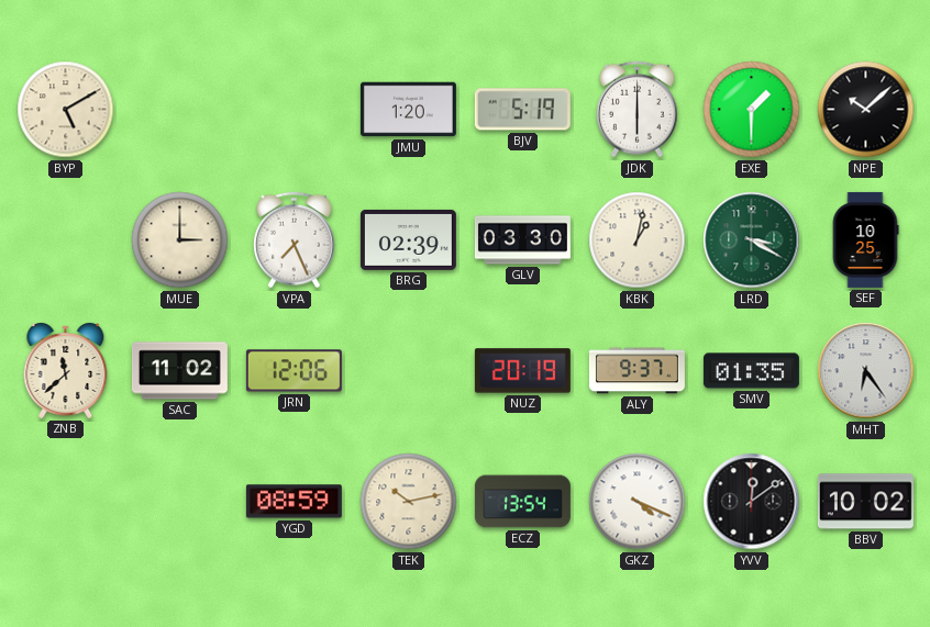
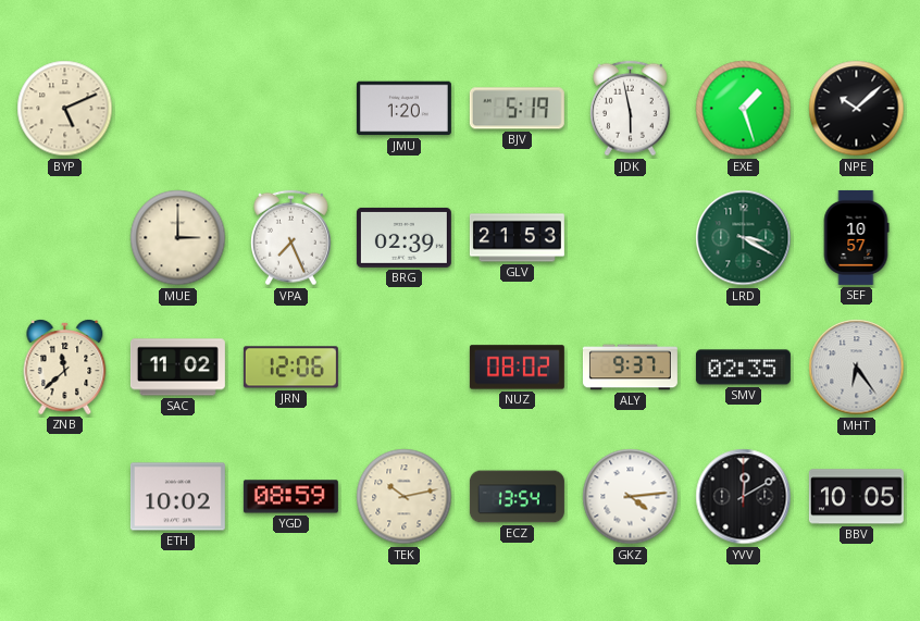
BYP: 5:10 -> 5:11
JDK: 6:00 -> 5:58
EXE: 1:30 -> 1:27
GLV: 03:30 -> 21:53
KBK: 1:02 -> none
SEF: 10:25 -> 10:57
NUZ: 20:19 -> 08:02
SMV: 01:35 -> 02:35
ETH: none -> 10:02
GKZ: 4:19 -> 4:14
YVV: 12:09 -> 12:10
BBV: 10:02 -> 10:05
